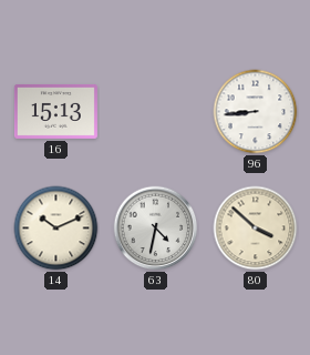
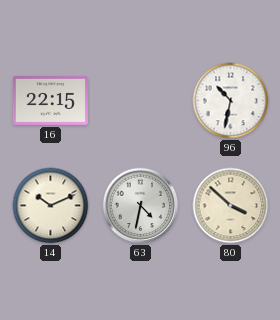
16: 15:13 -> 22:15
96: 8:44 -> 10:32
